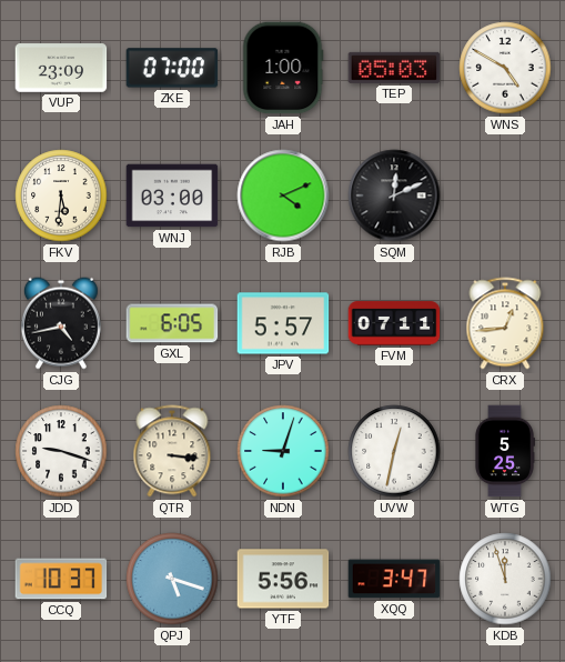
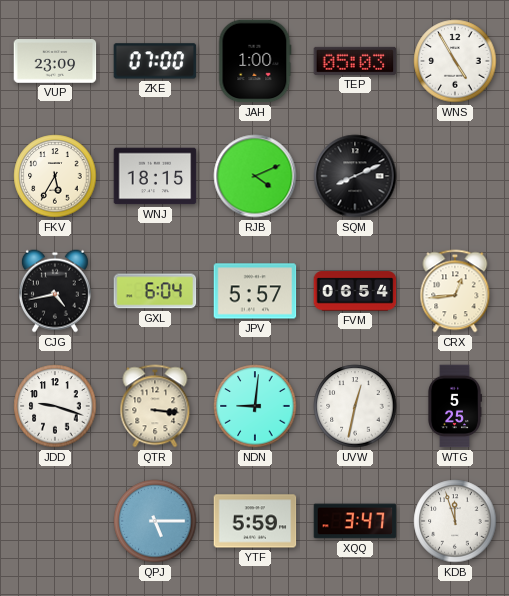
WNS: 4:50 -> 4:55
FKV: 5:31 -> 5:35
WNJ: 03:00 -> 18:15
SQM: 12:11 -> 8:11
GXL: 6:05 -> 6:04
FVM: 07:11 -> 06:54
NDN: 9:03 -> 9:01
CCQ: 10:37 -> none
QPJ: 5:18 -> 5:15
YTF: 5:56 -> 5:59
